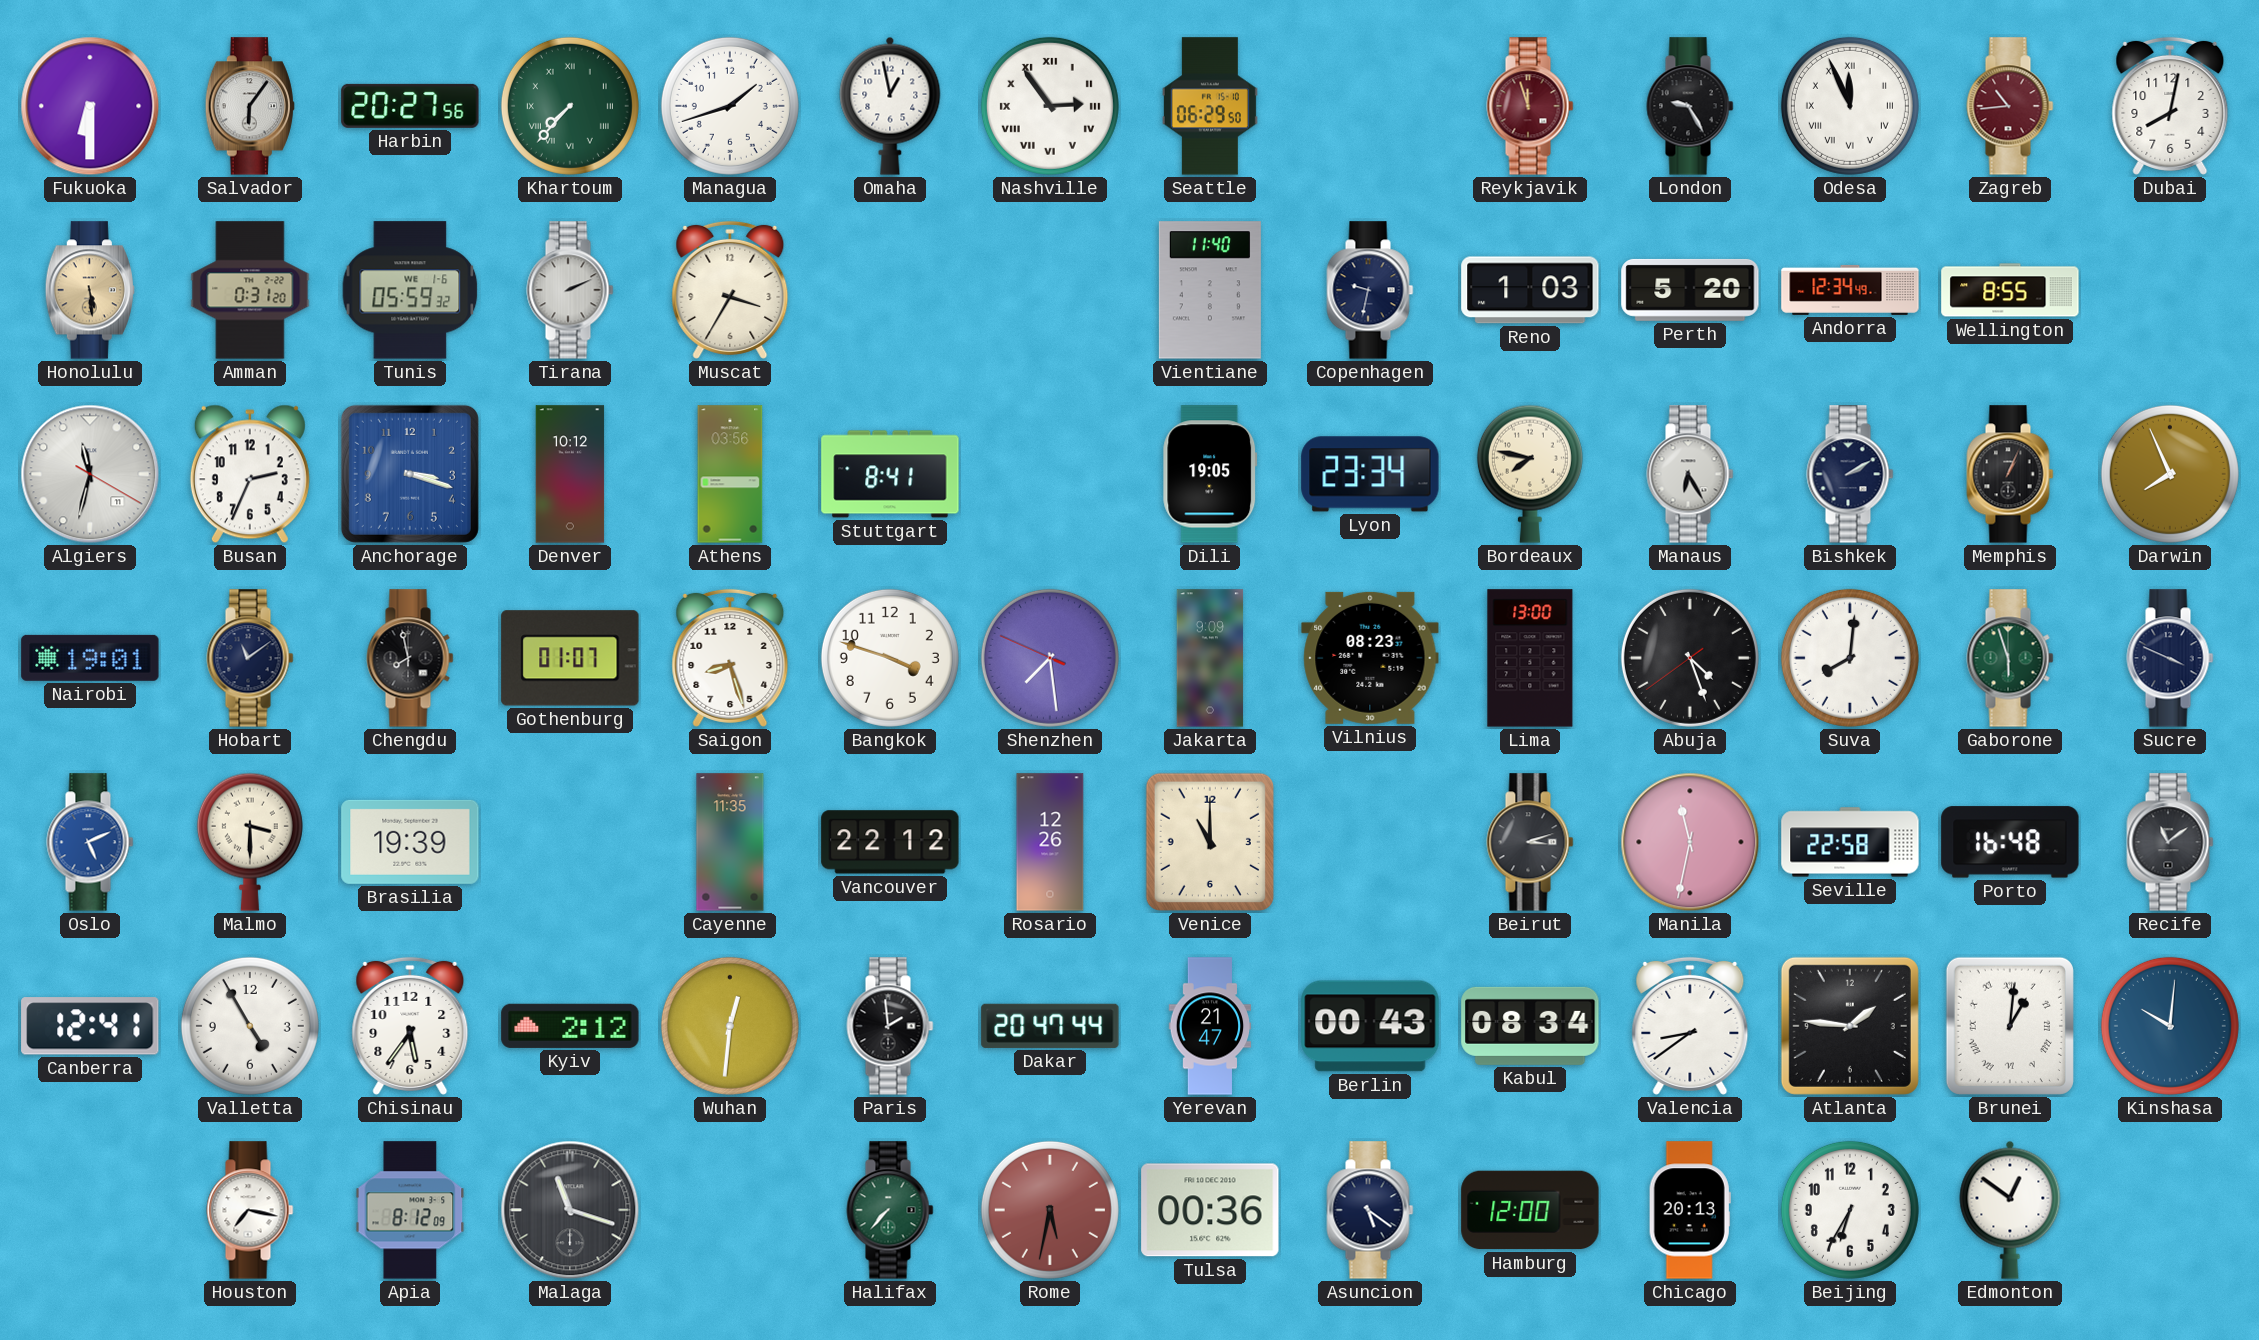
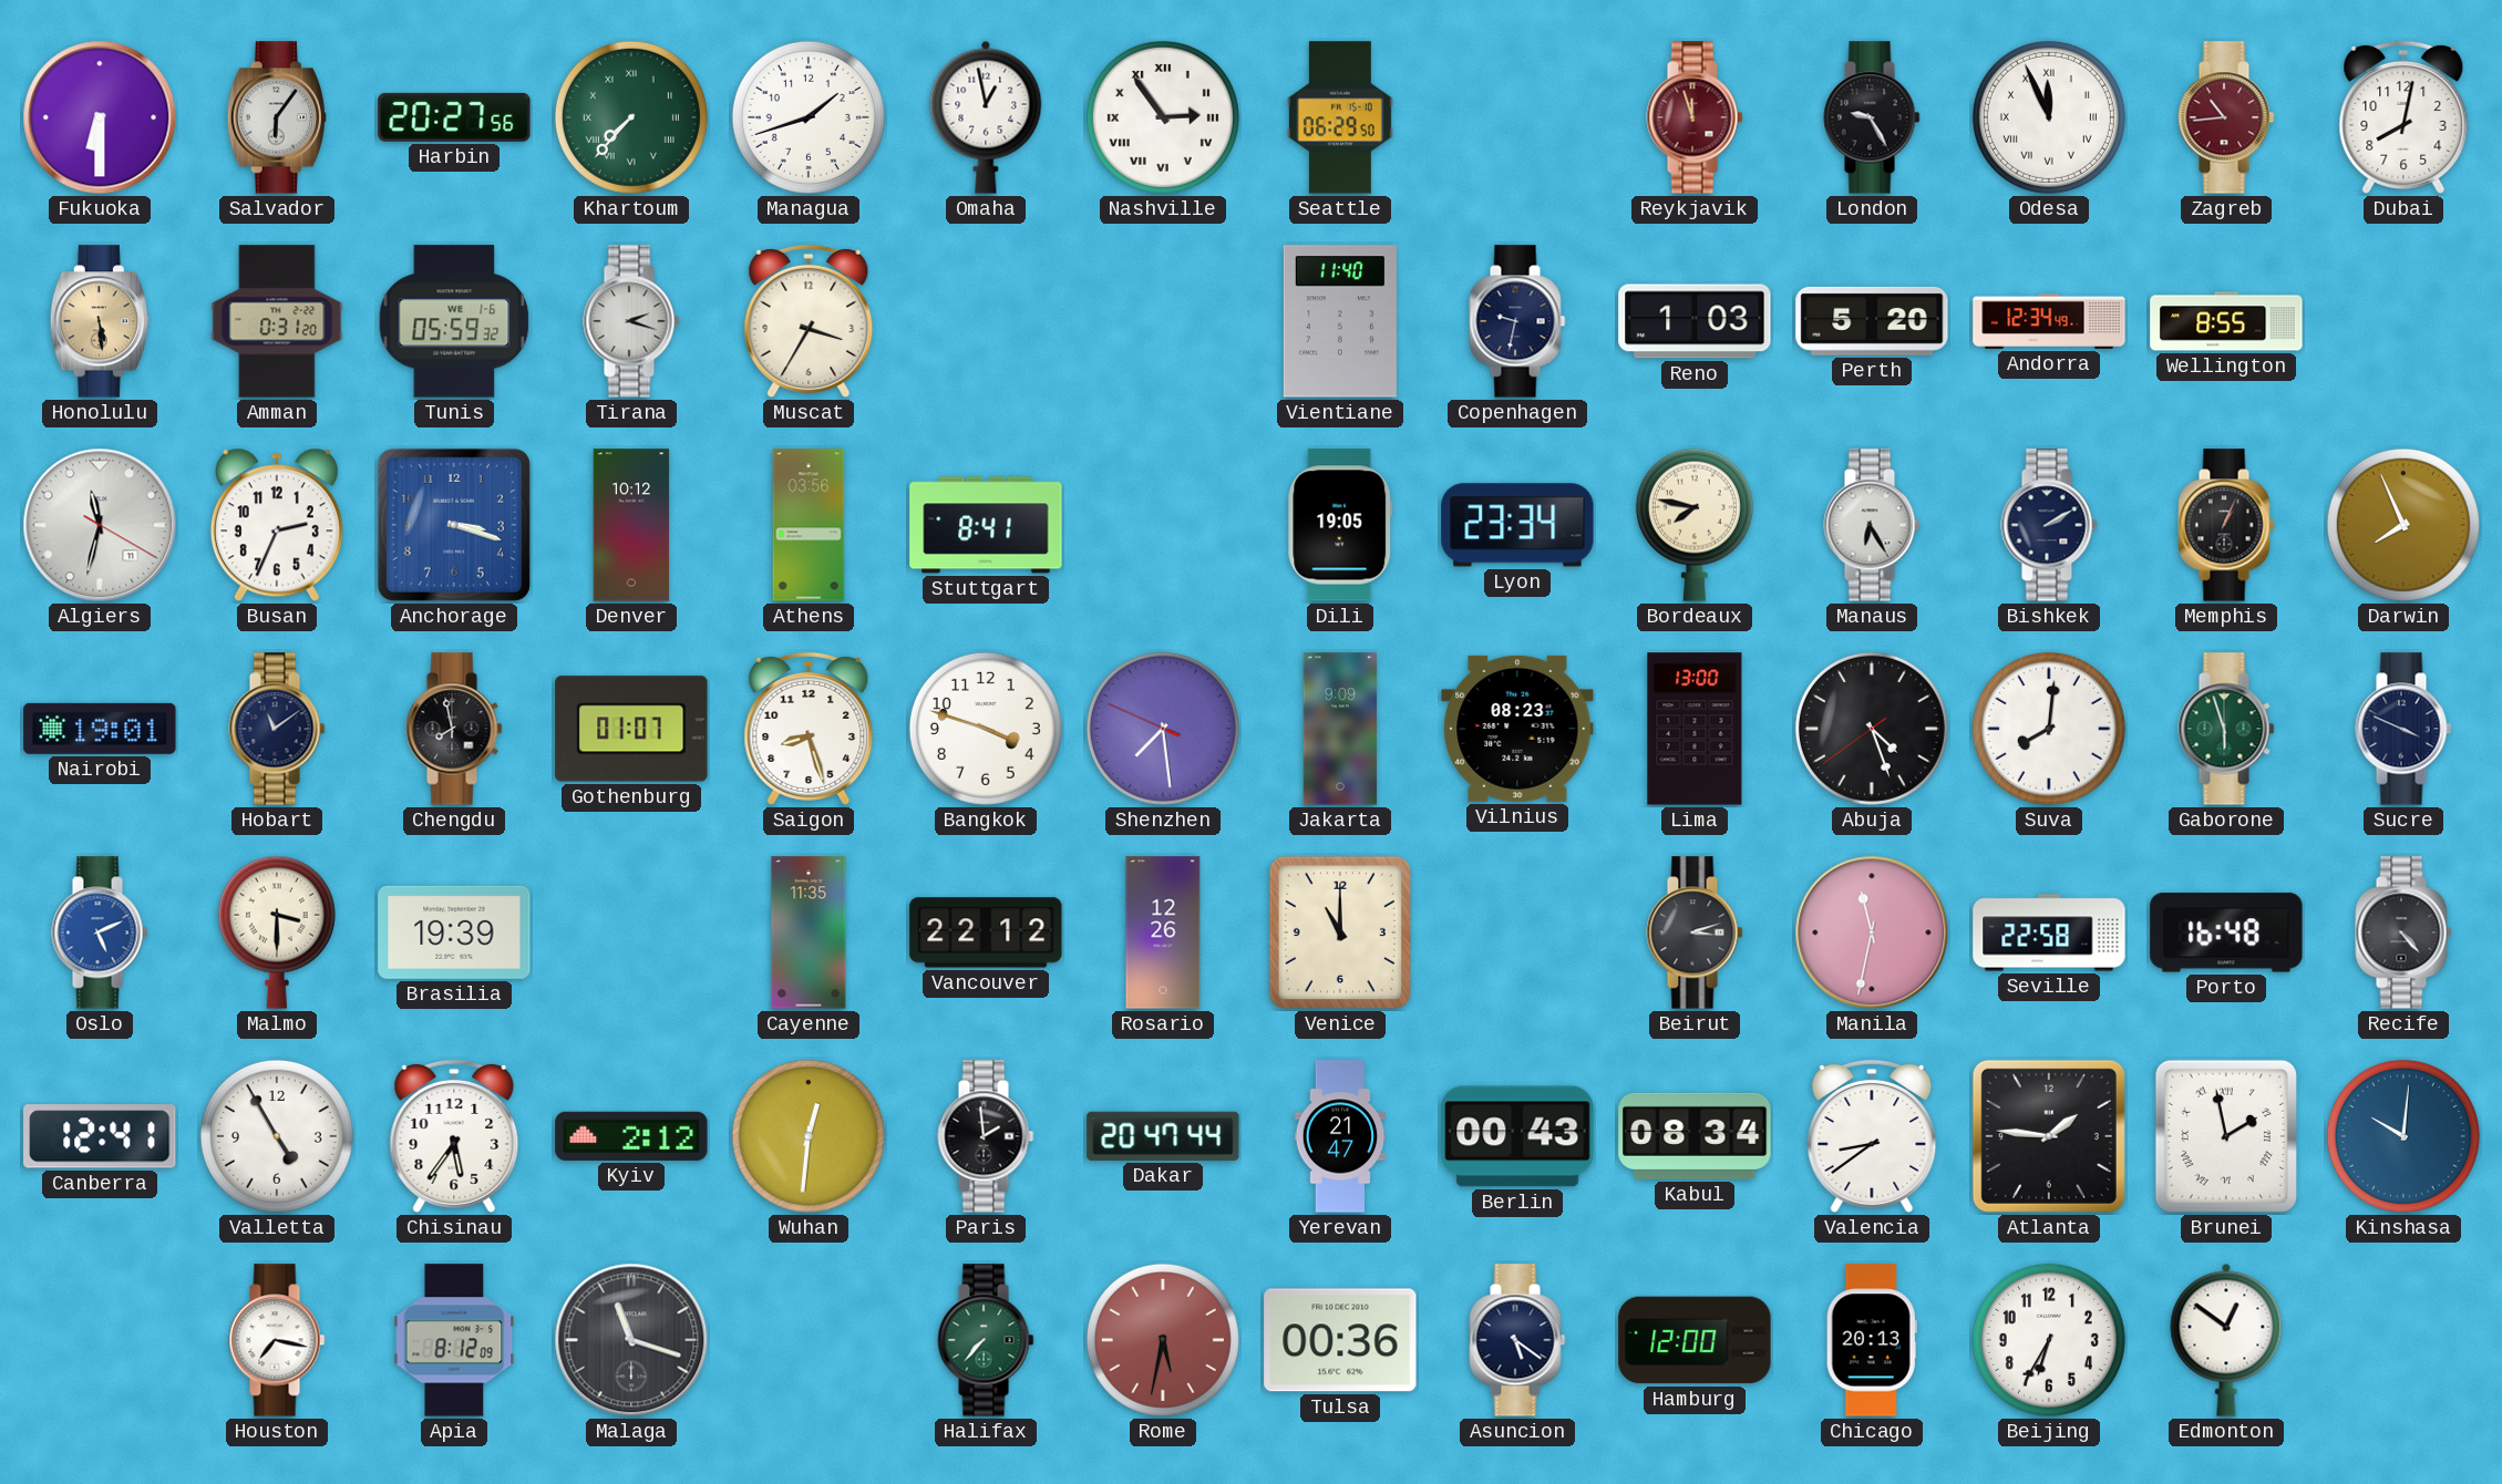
Tirana: 2:11 -> 2:18
Recife: 11:09 -> 4:23
Brunei: 1:01 -> 1:58
